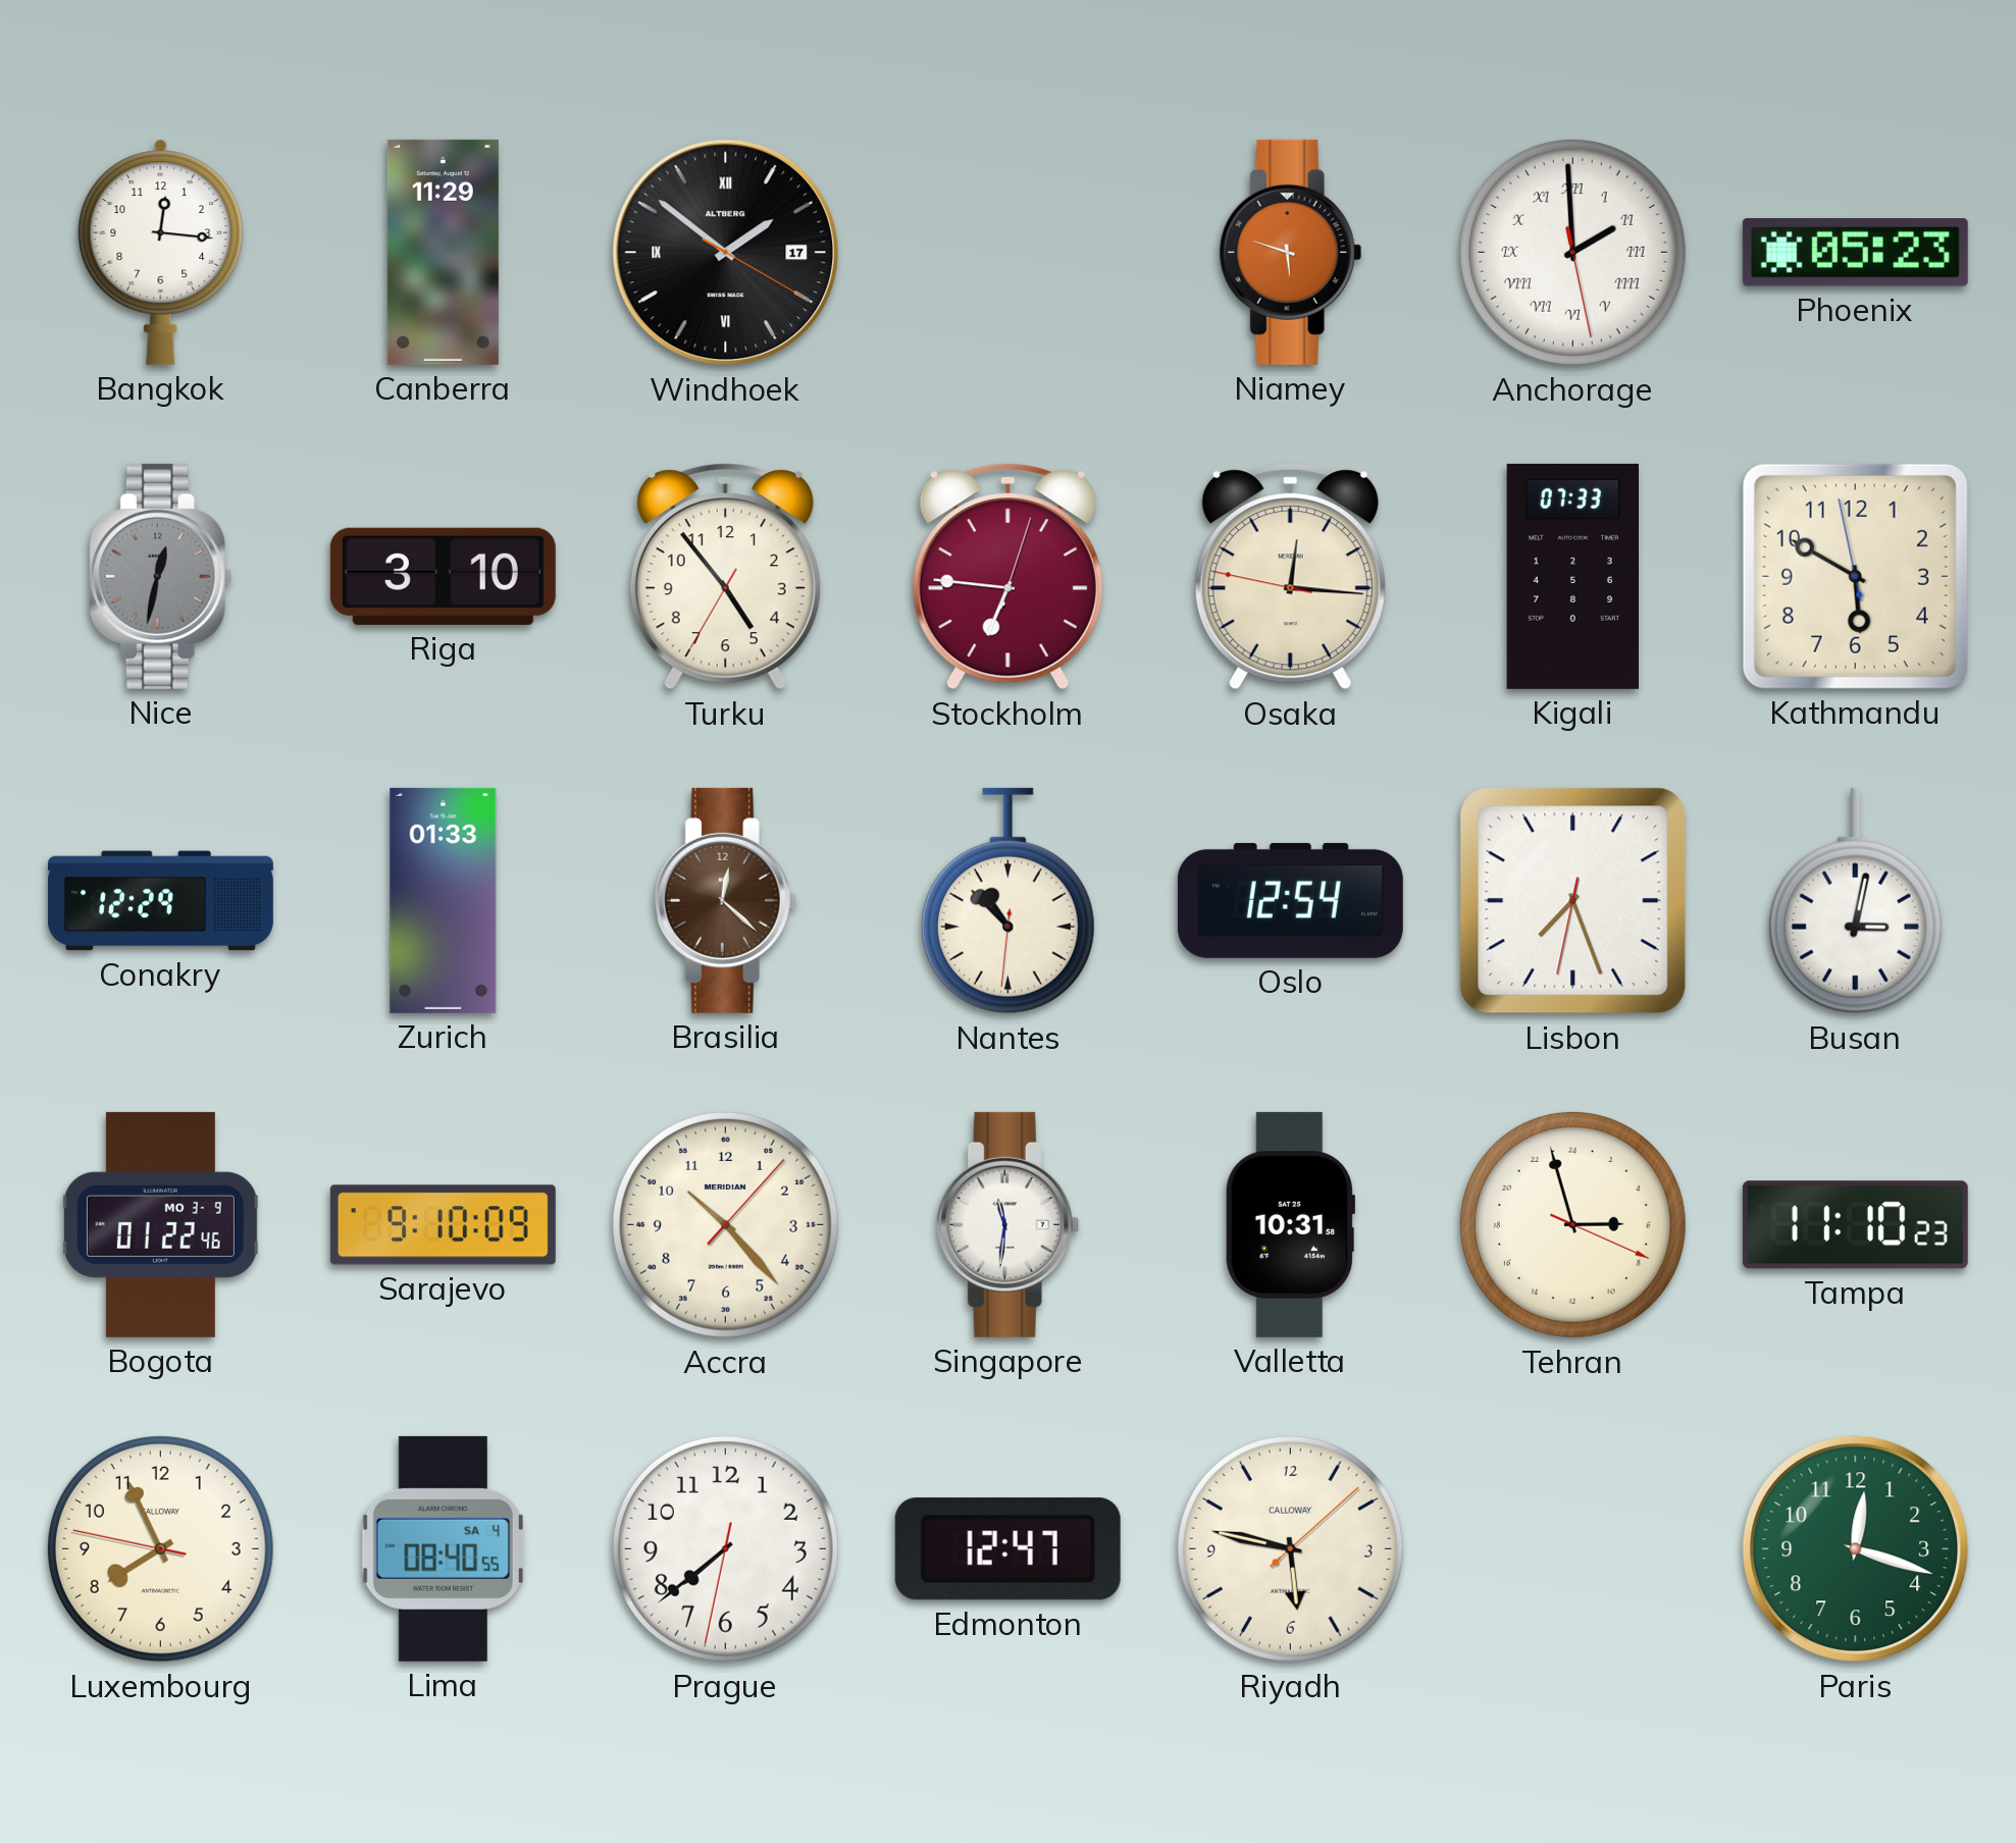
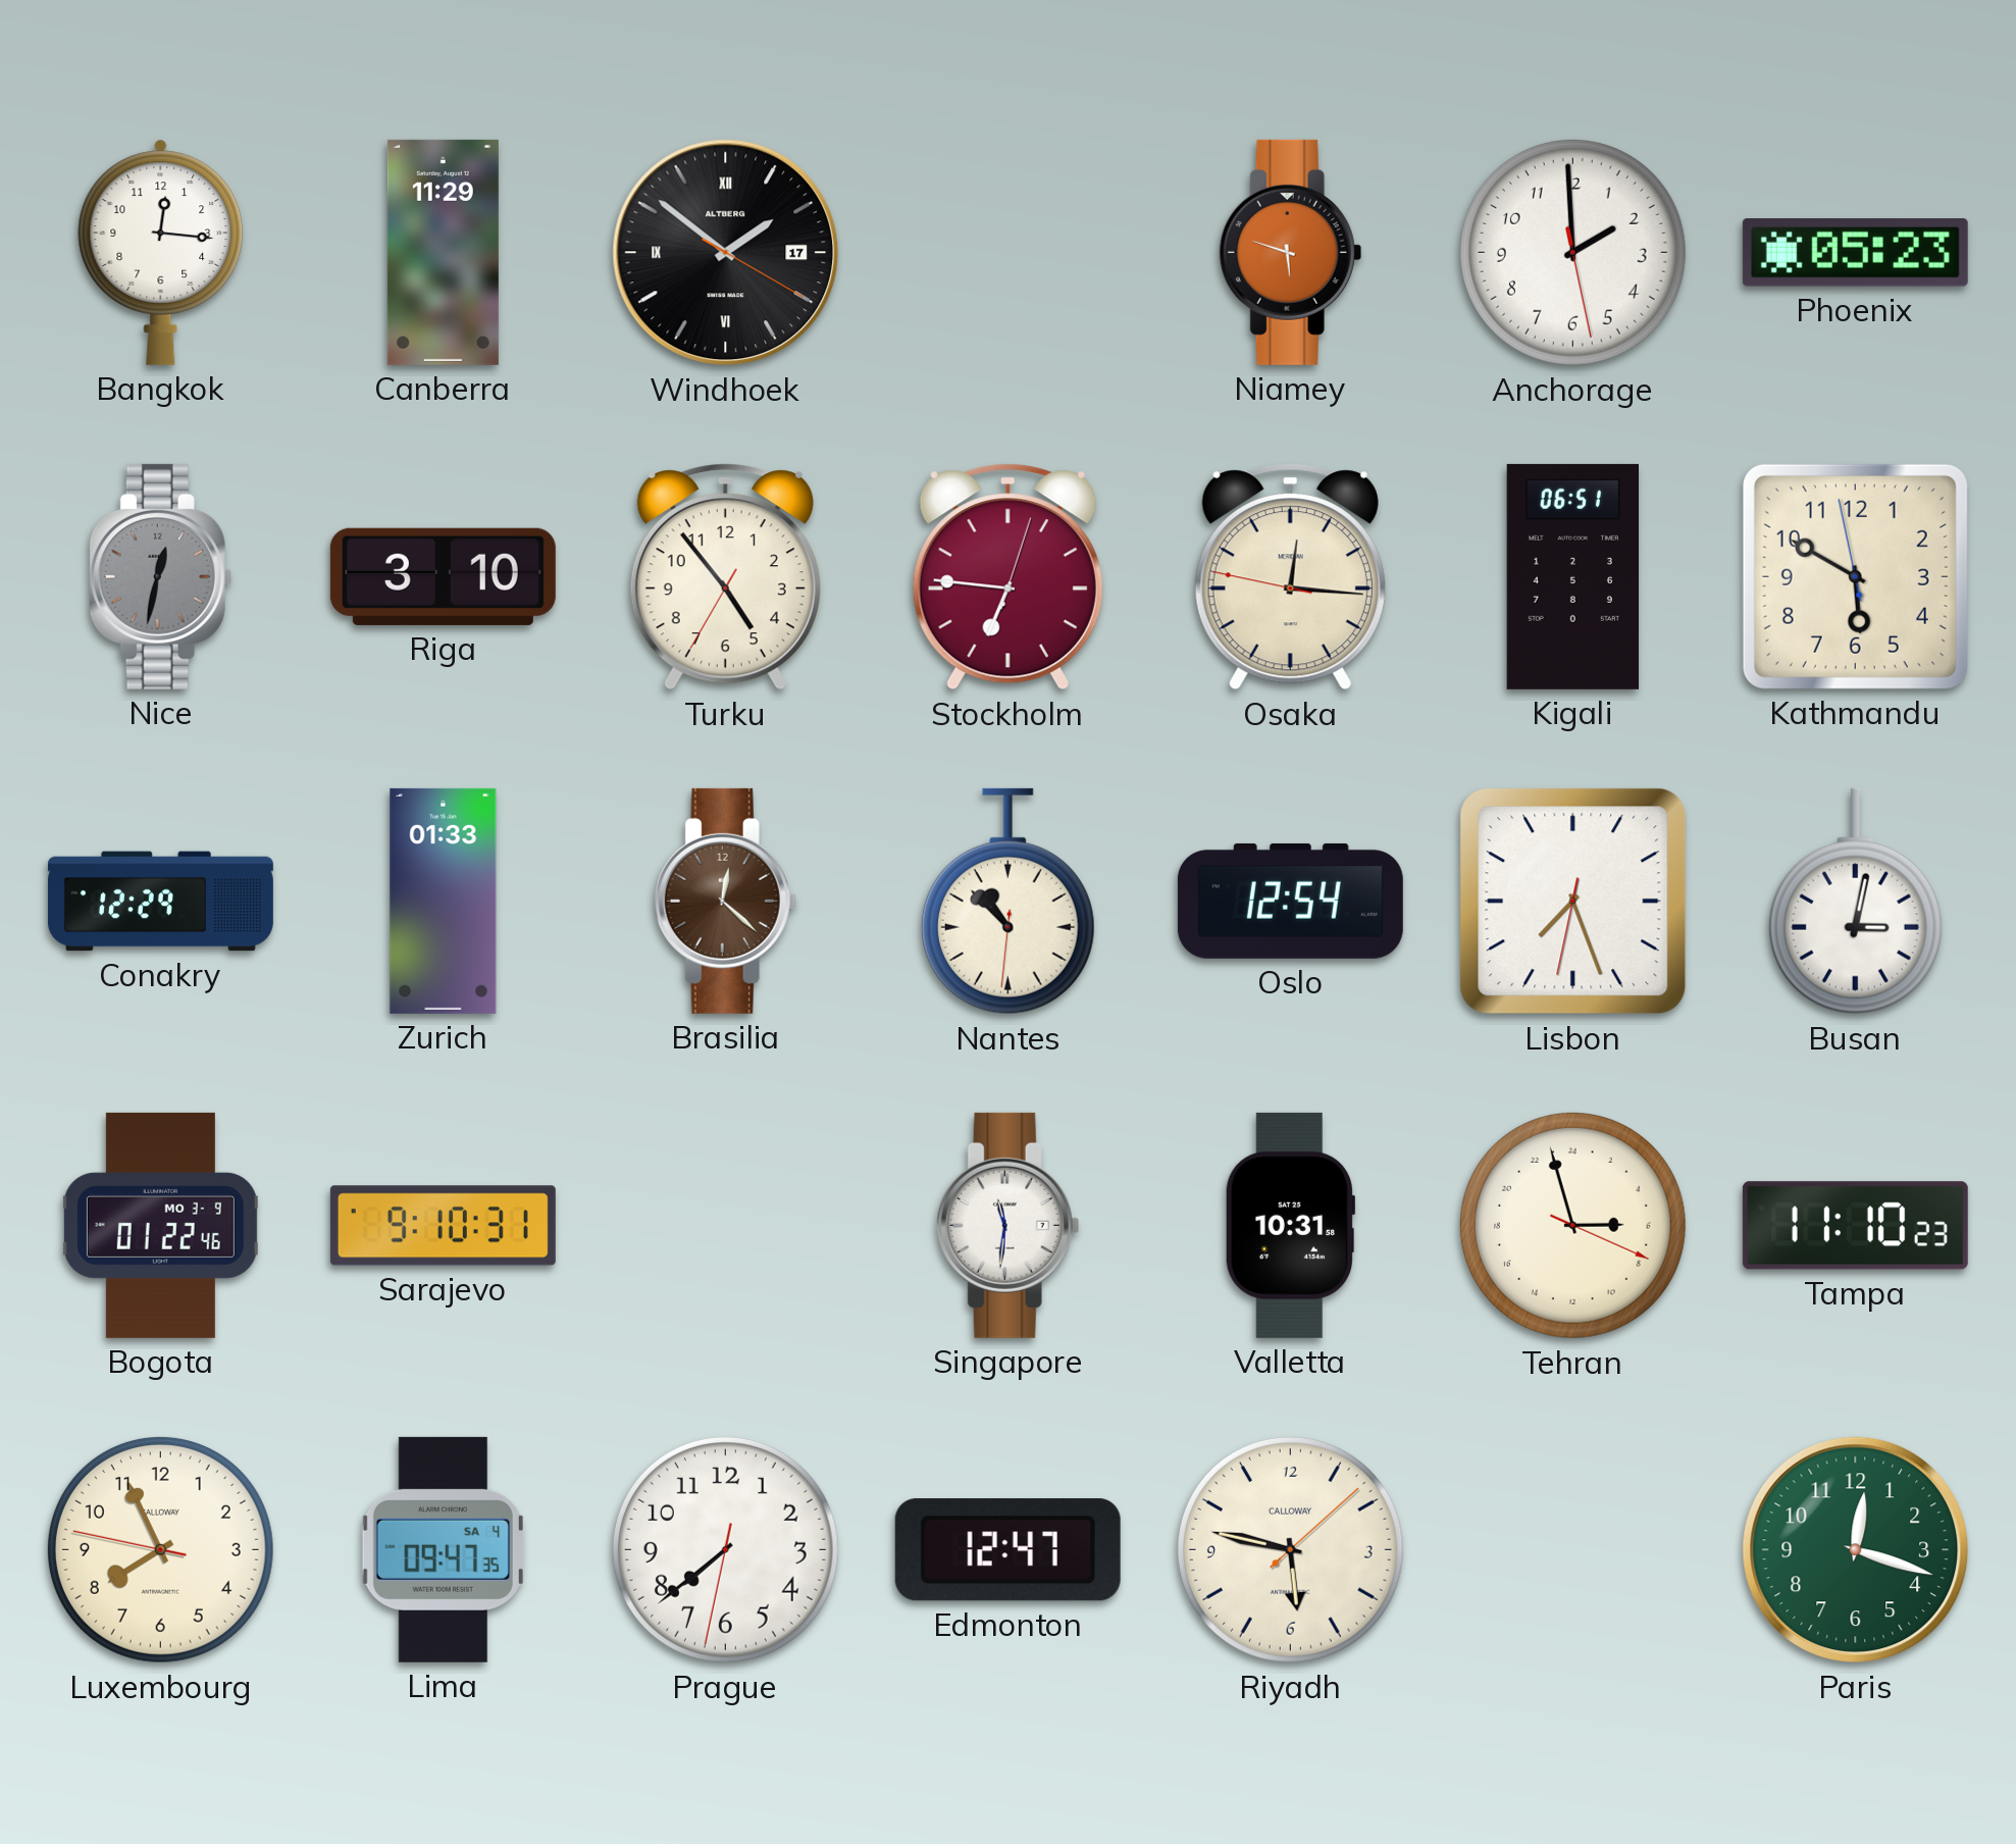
Anchorage numerals: Roman -> Arabic
Kigali: 07:33 -> 06:51
Sarajevo: 9:10:09 -> 9:10:31
Accra: 10:23 -> none
Lima: 08:40 -> 09:47
